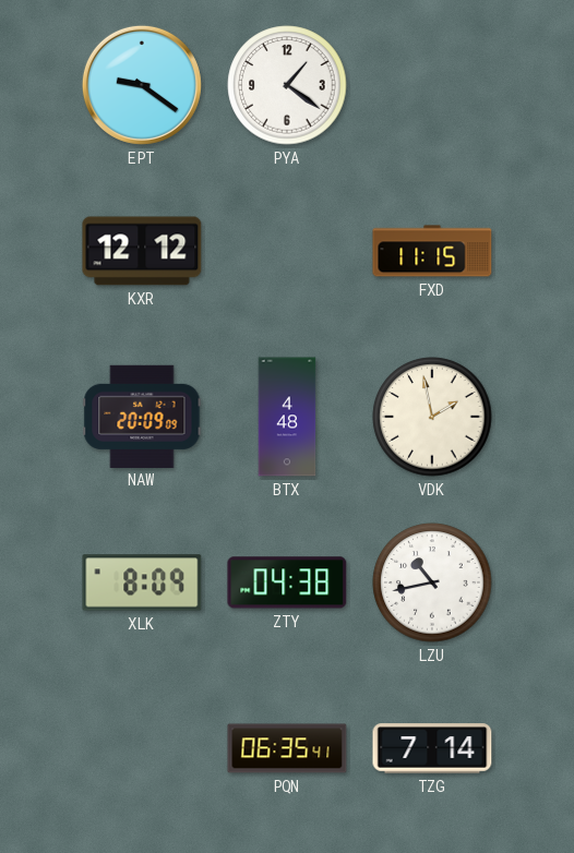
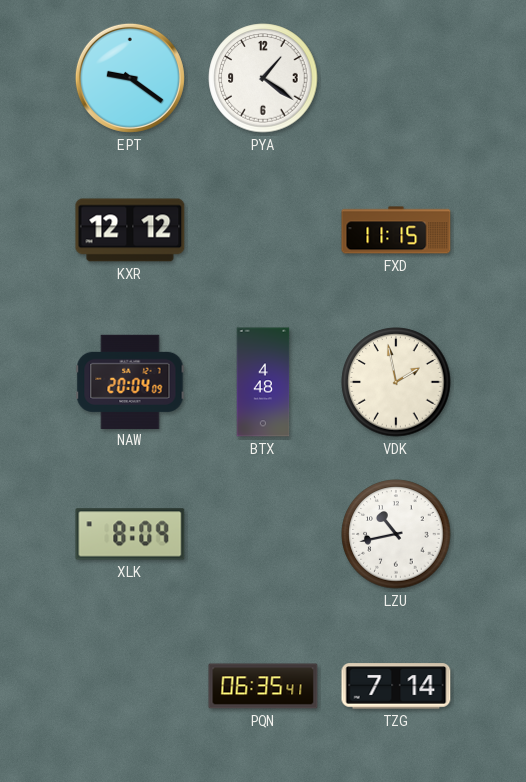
NAW: 20:09 -> 20:04
ZTY: 04:38 -> none
